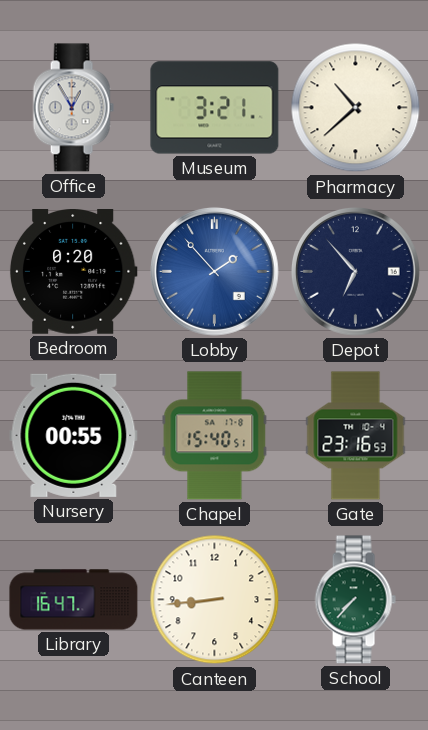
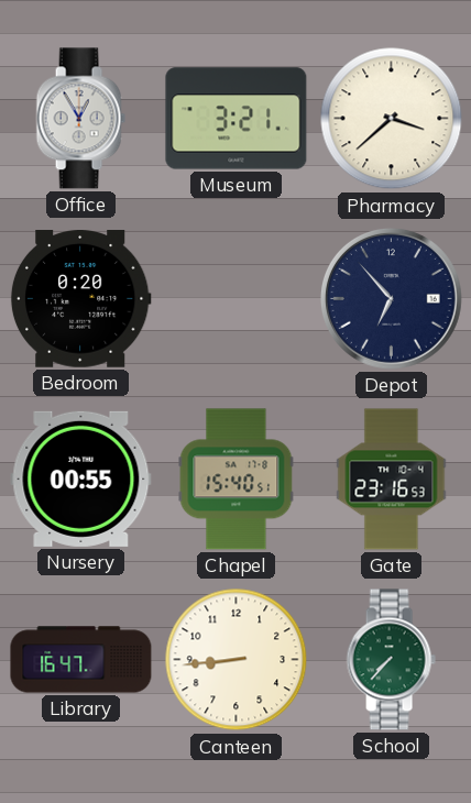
Pharmacy: 10:38 -> 3:38
Lobby: 1:53 -> none
